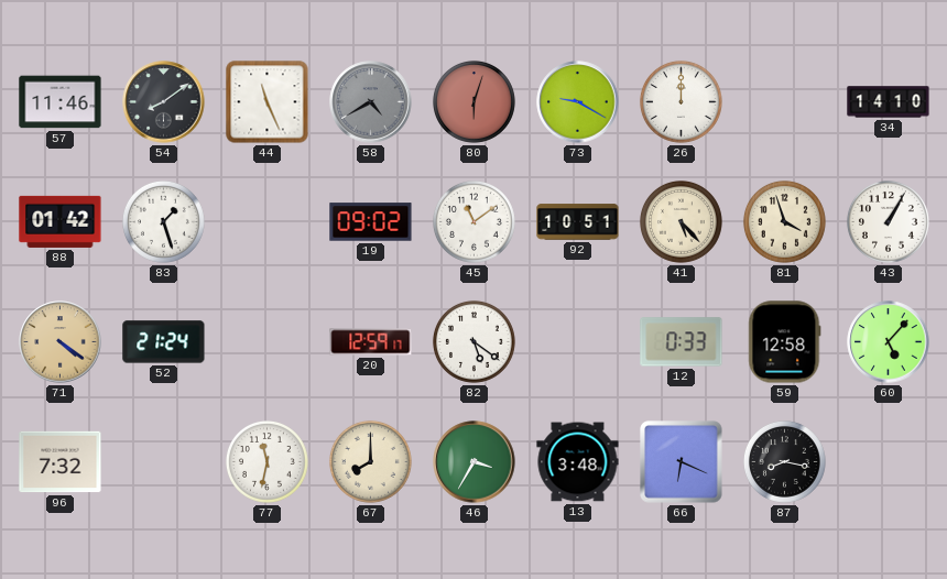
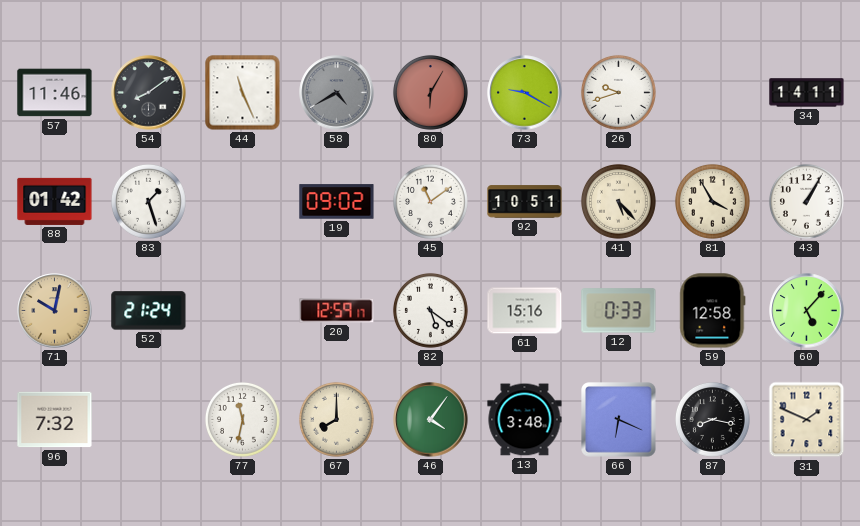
80: 6:03 -> 6:05
26: 12:00 -> 9:42
34: 14:10 -> 14:11
81: 3:57 -> 3:55
71: 4:21 -> 10:02
61: none -> 15:16
46: 3:35 -> 4:06
31: none -> 1:49
